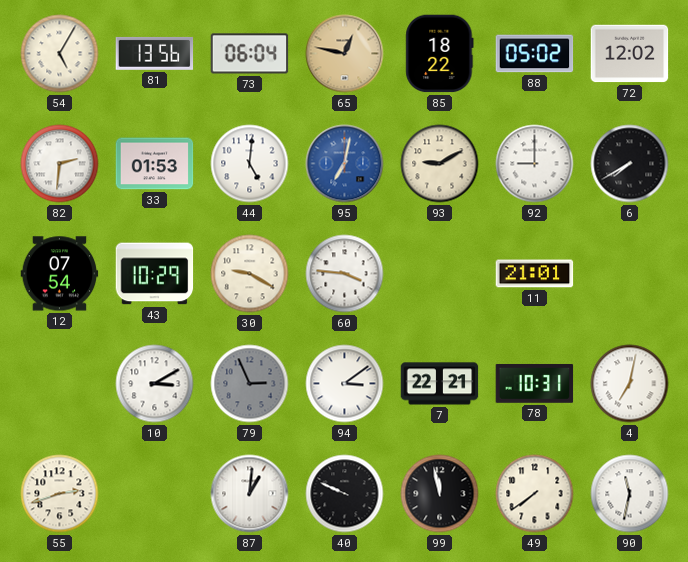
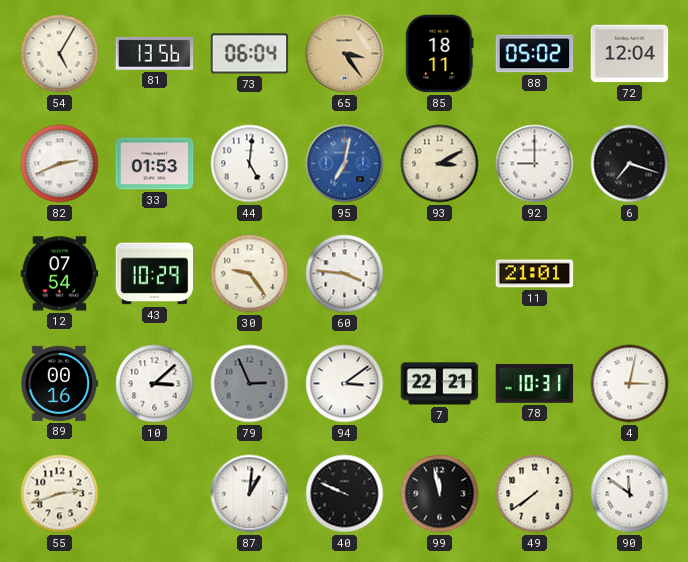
65: 12:47 -> 3:24
85: 18:22 -> 18:11
72: 12:02 -> 12:04
82: 2:31 -> 2:41
93: 9:10 -> 3:10
6: 7:40 -> 7:18
30: 9:20 -> 9:24
89: none -> 00:16
10: 3:10 -> 3:08
4: 7:02 -> 3:02
90: 11:32 -> 11:51
